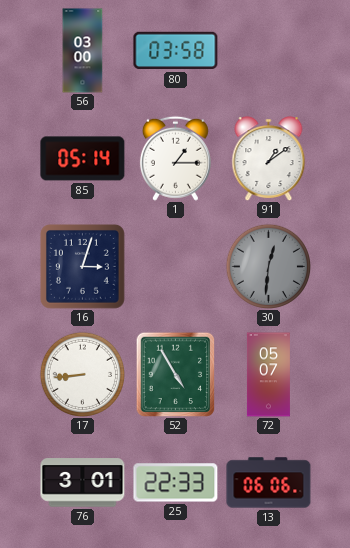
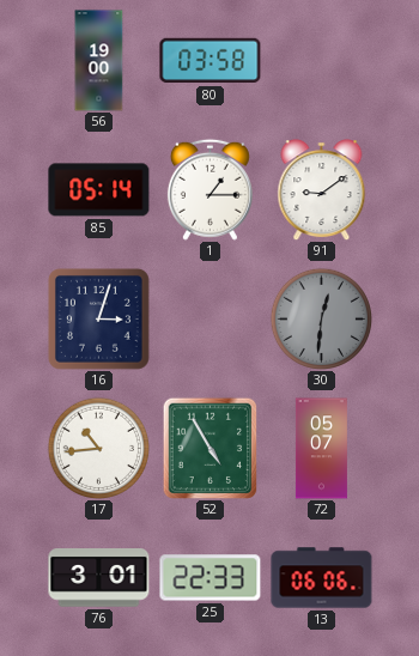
56: 03:00 -> 19:00
91: 1:09 -> 9:09
17: 8:44 -> 10:44
